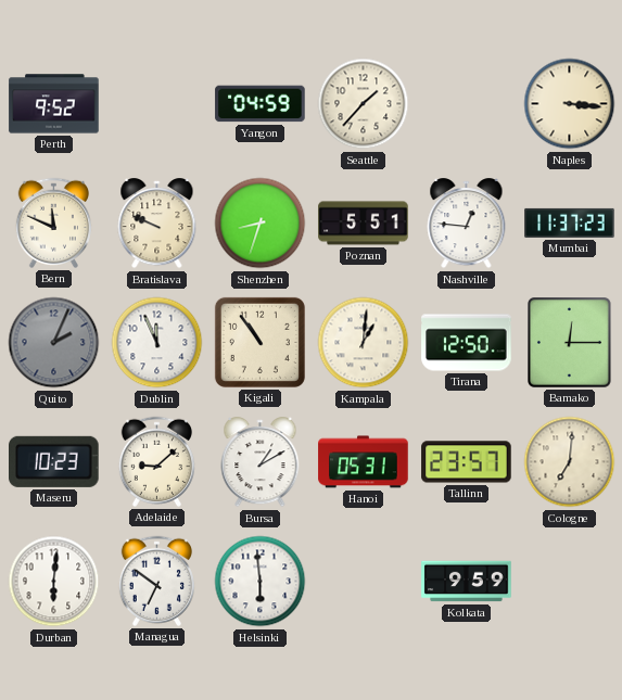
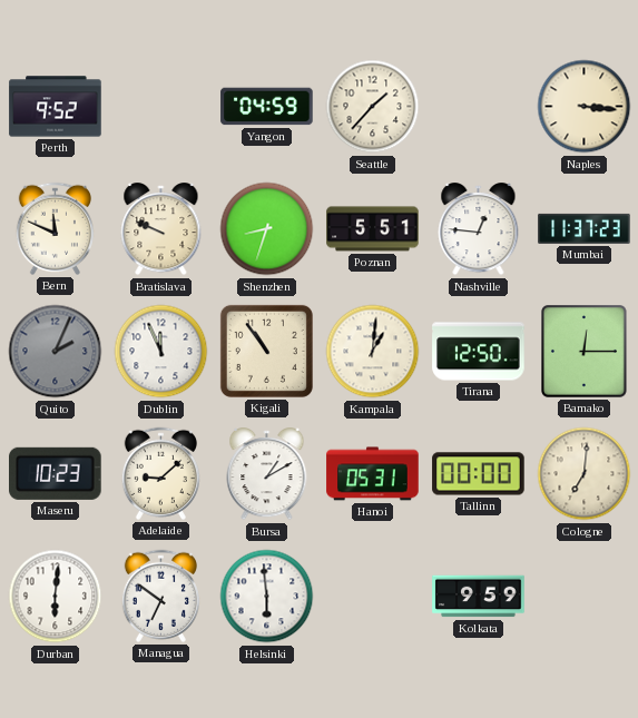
Tallinn: 23:57 -> 00:00
